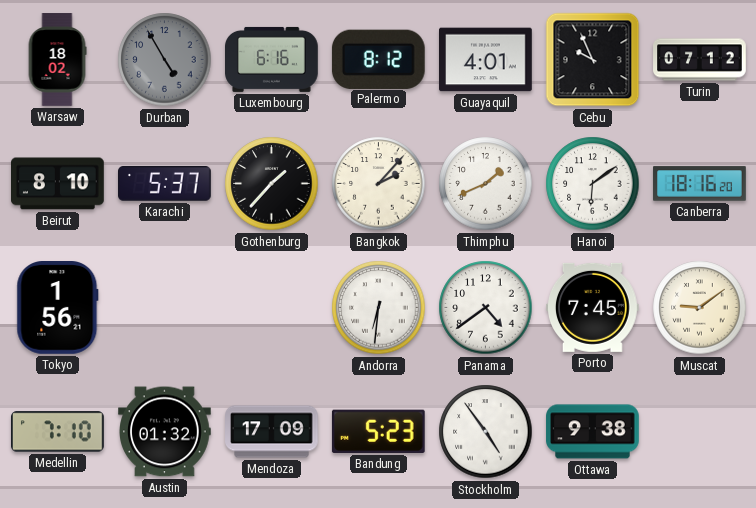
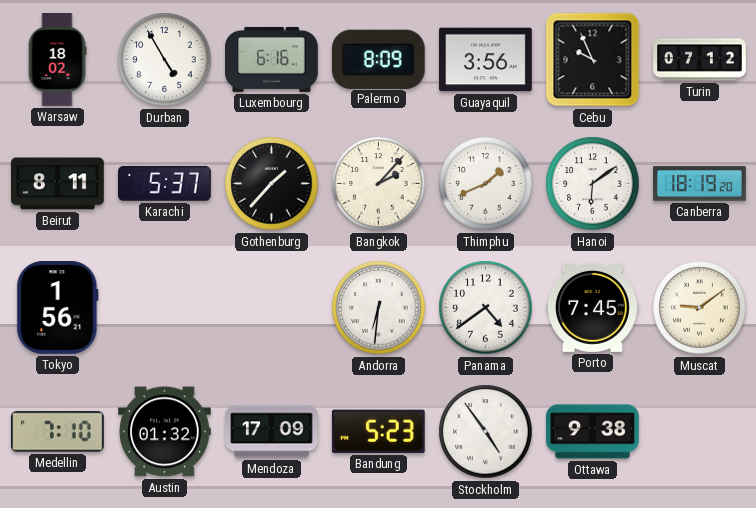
Durban dial: grey -> white
Palermo: 8:12 -> 8:09
Guayaquil: 4:01 -> 3:56
Beirut: 8:10 -> 8:11
Canberra: 18:16 -> 18:19
